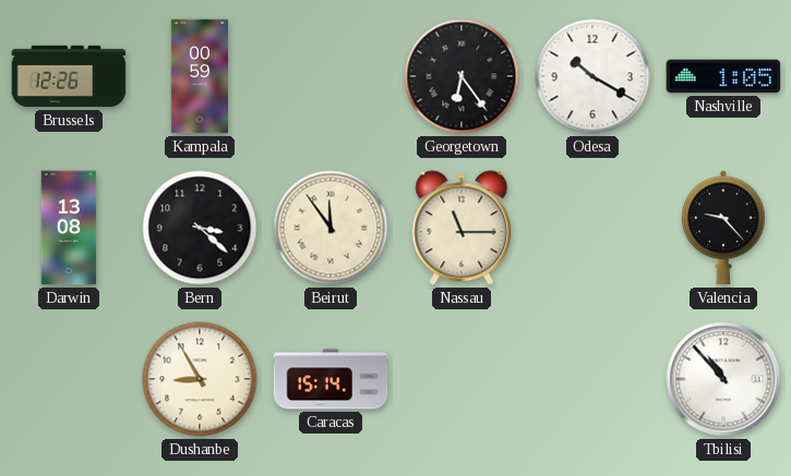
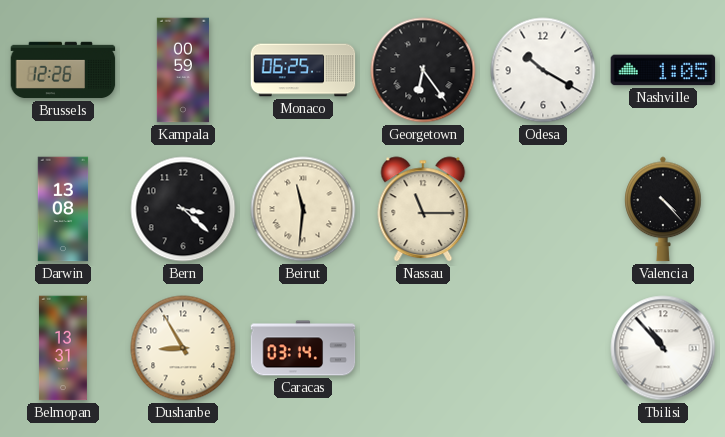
Monaco: none -> 06:25
Beirut: 11:54 -> 11:31
Valencia: 9:23 -> 4:23
Belmopan: none -> 13:31
Caracas: 15:14 -> 03:14
